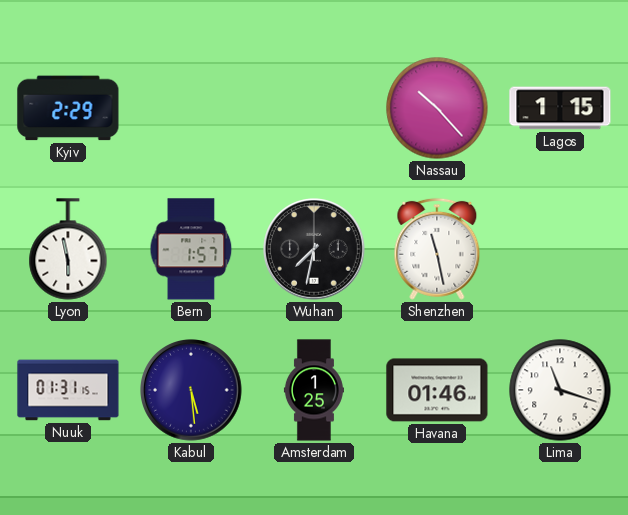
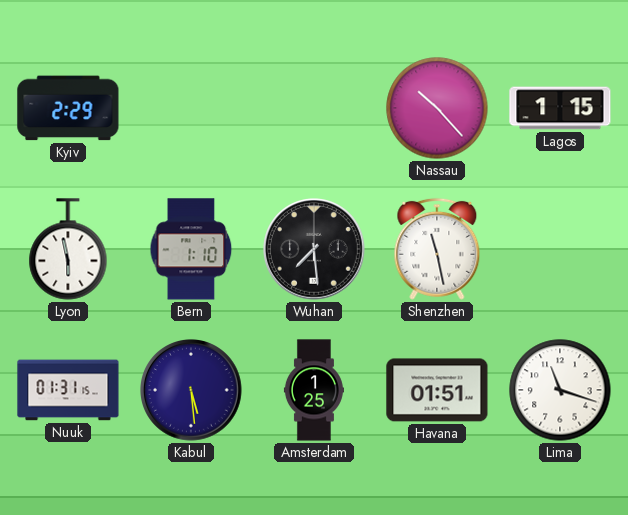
Bern: 1:57 -> 1:10
Wuhan: 7:32 -> 7:29
Havana: 01:46 -> 01:51
